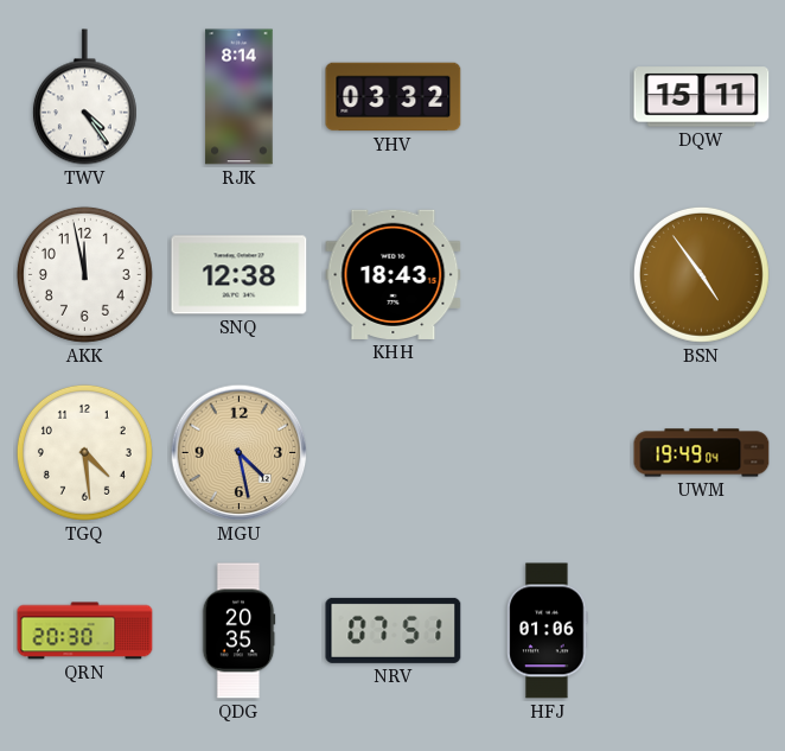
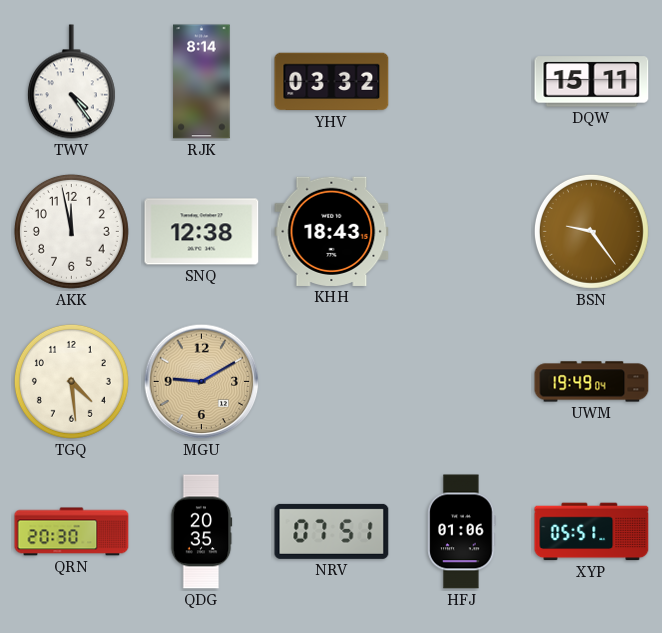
BSN: 4:54 -> 9:24
MGU: 4:28 -> 9:10
XYP: none -> 05:51
